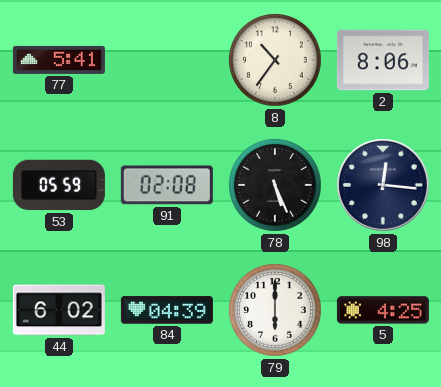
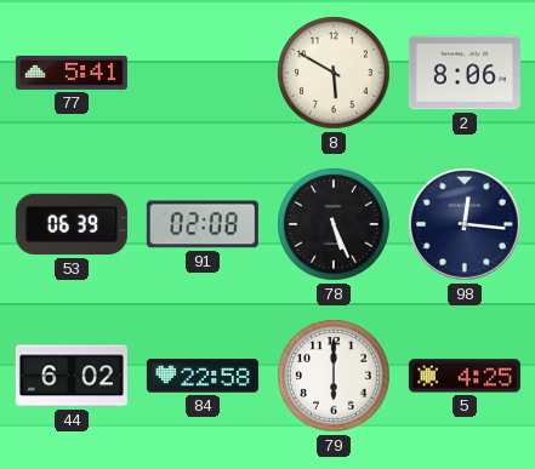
8: 10:36 -> 5:50
53: 05:59 -> 06:39
84: 04:39 -> 22:58
